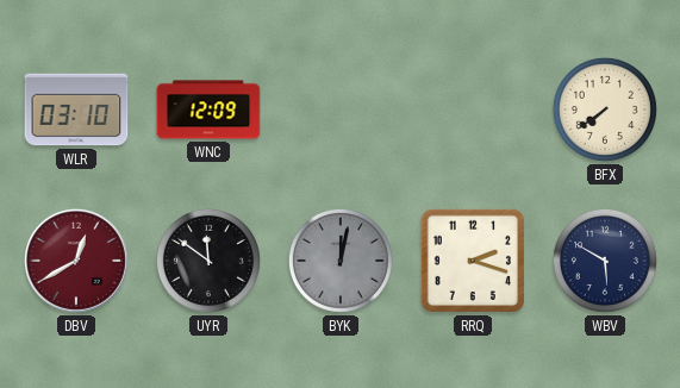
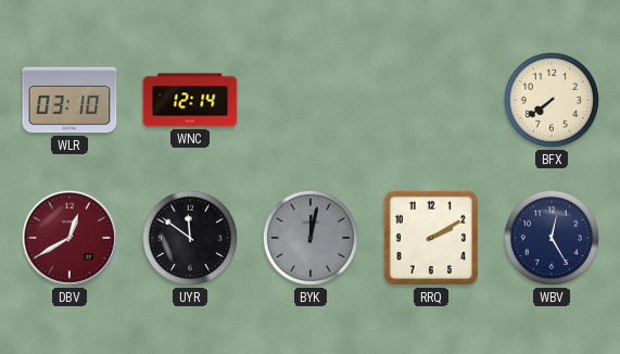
WNC: 12:09 -> 12:14
RRQ: 2:18 -> 2:10
WBV: 5:50 -> 12:25
